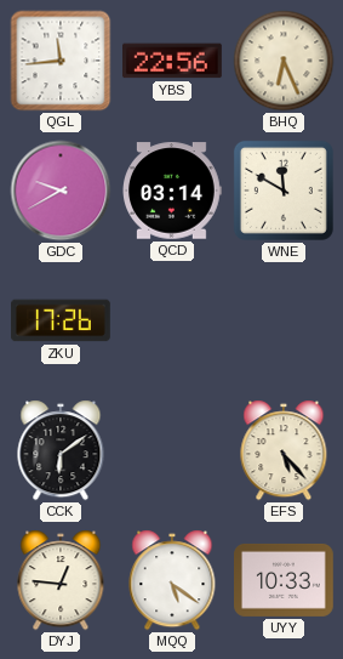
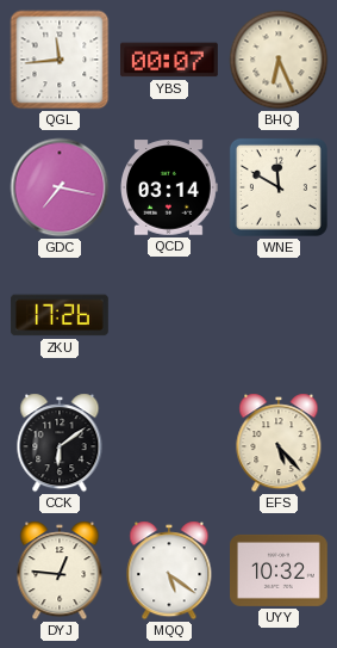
YBS: 22:56 -> 00:07
GDC: 9:40 -> 7:17
UYY: 10:33 -> 10:32
